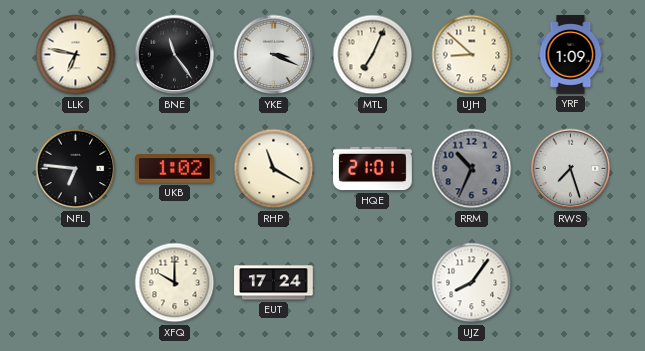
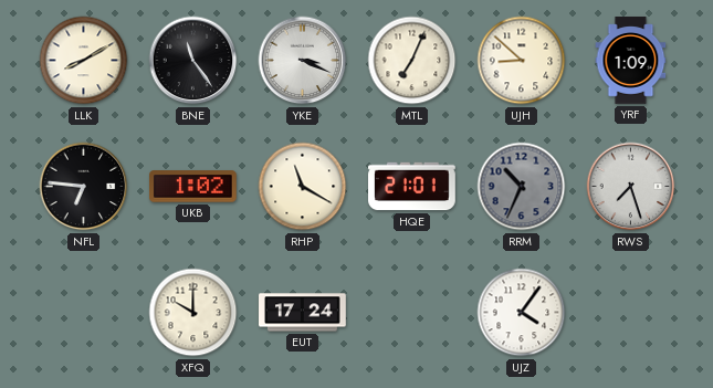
LLK: 6:47 -> 8:10
UJZ: 8:06 -> 4:06
